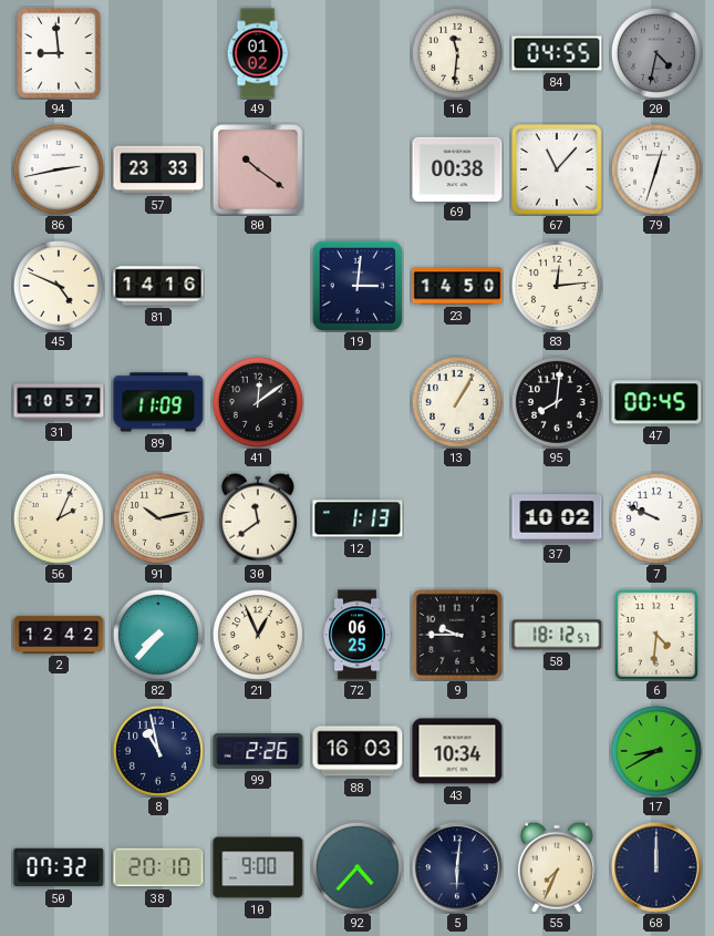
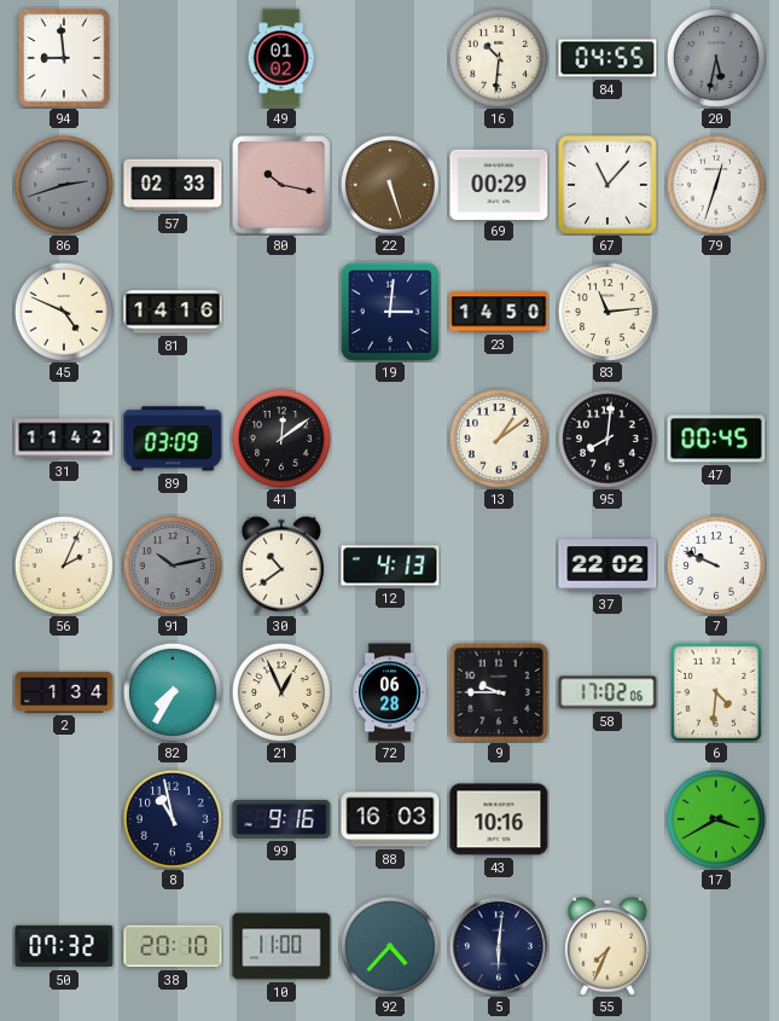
16: 11:31 -> 10:31
20: 4:32 -> 5:32
86: 2:43 -> 2:42
86 dial: white -> grey
57: 23:33 -> 02:33
80: 10:21 -> 10:17
22: none -> 5:27
69: 00:38 -> 00:29
83: 12:14 -> 11:14
31: 10:57 -> 11:42
89: 11:09 -> 03:09
13: 1:05 -> 1:09
91 dial: cream -> grey
30: 11:39 -> 10:39
12: 1:13 -> 4:13
37: 10:02 -> 22:02
2: 12:42 -> 1:34
82: 7:37 -> 7:35
72: 06:25 -> 06:28
58: 18:12 -> 17:02
99: 2:26 -> 9:16
43: 10:34 -> 10:16
17: 8:40 -> 3:40
10: 9:00 -> 11:00
68: 12:00 -> none
